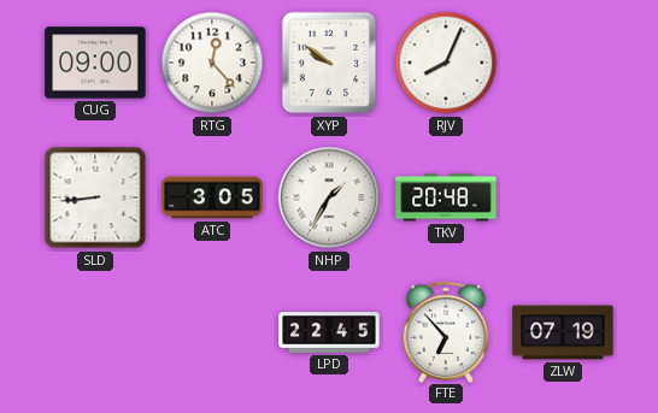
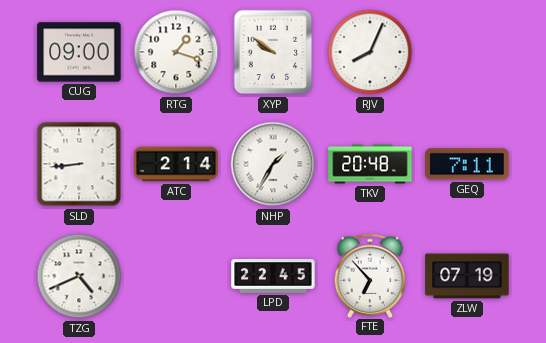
RTG: 12:23 -> 1:18
ATC: 3:05 -> 2:14
GEQ: none -> 7:11
TZG: none -> 4:41
